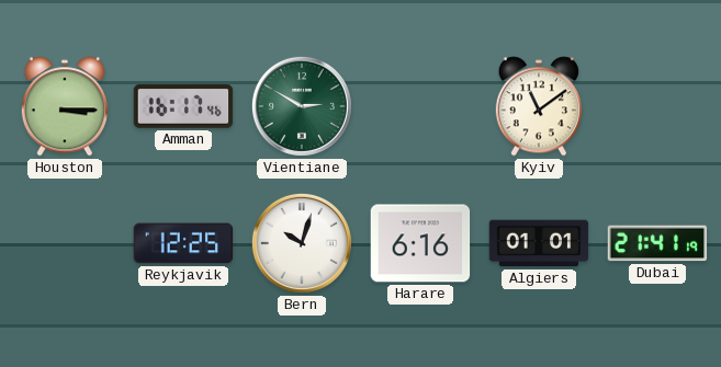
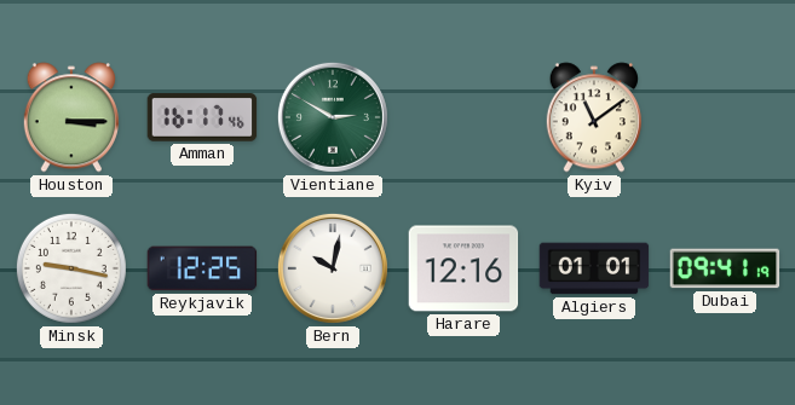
Minsk: none -> 9:17
Bern: 10:03 -> 10:02
Harare: 6:16 -> 12:16
Dubai: 21:41 -> 09:41
